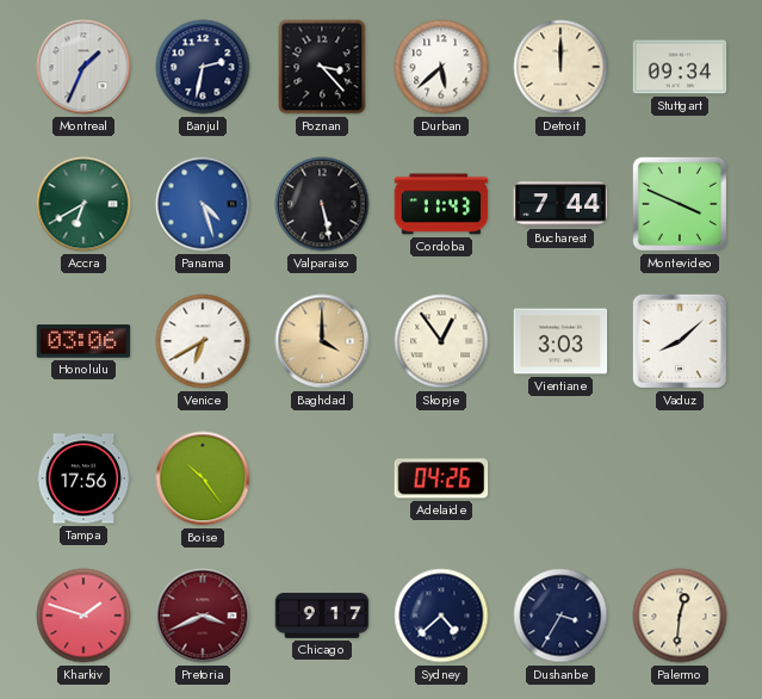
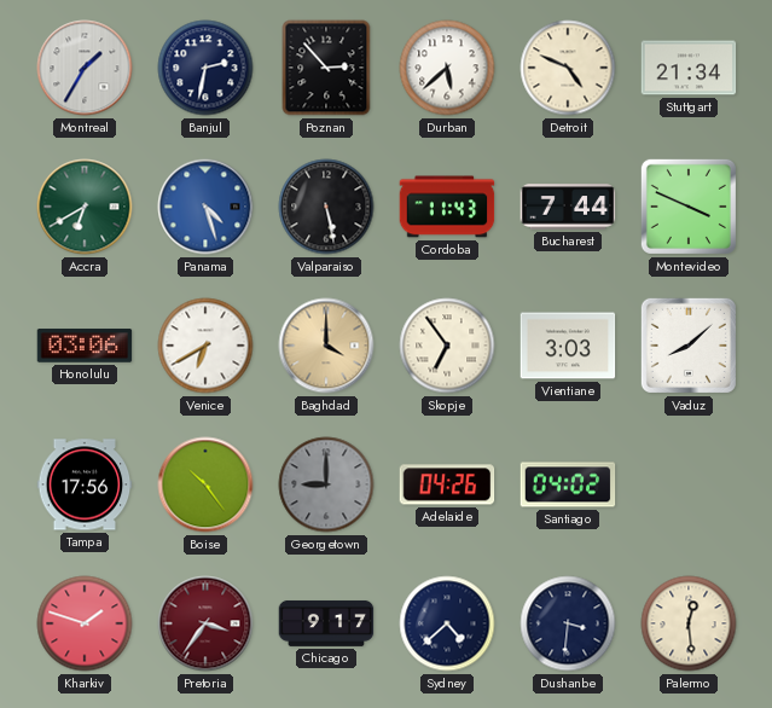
Montreal: 1:34 -> 1:35
Poznan: 3:23 -> 2:53
Detroit: 12:00 -> 4:49
Stuttgart: 09:34 -> 21:34
Skopje: 12:54 -> 6:54
Georgetown: none -> 9:00
Santiago: none -> 04:02
Pretoria: 3:41 -> 3:36
Dushanbe: 3:35 -> 3:31
Palermo: 12:31 -> 12:29
